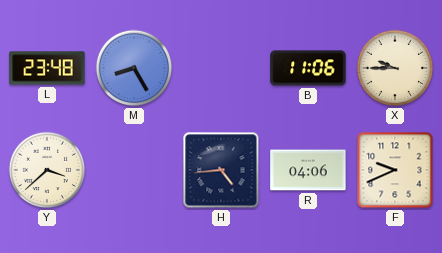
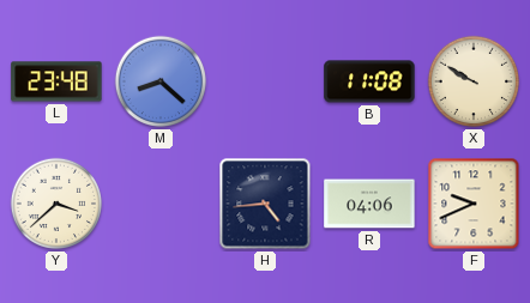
M: 8:25 -> 8:22
B: 11:06 -> 11:08
X: 9:45 -> 9:50
